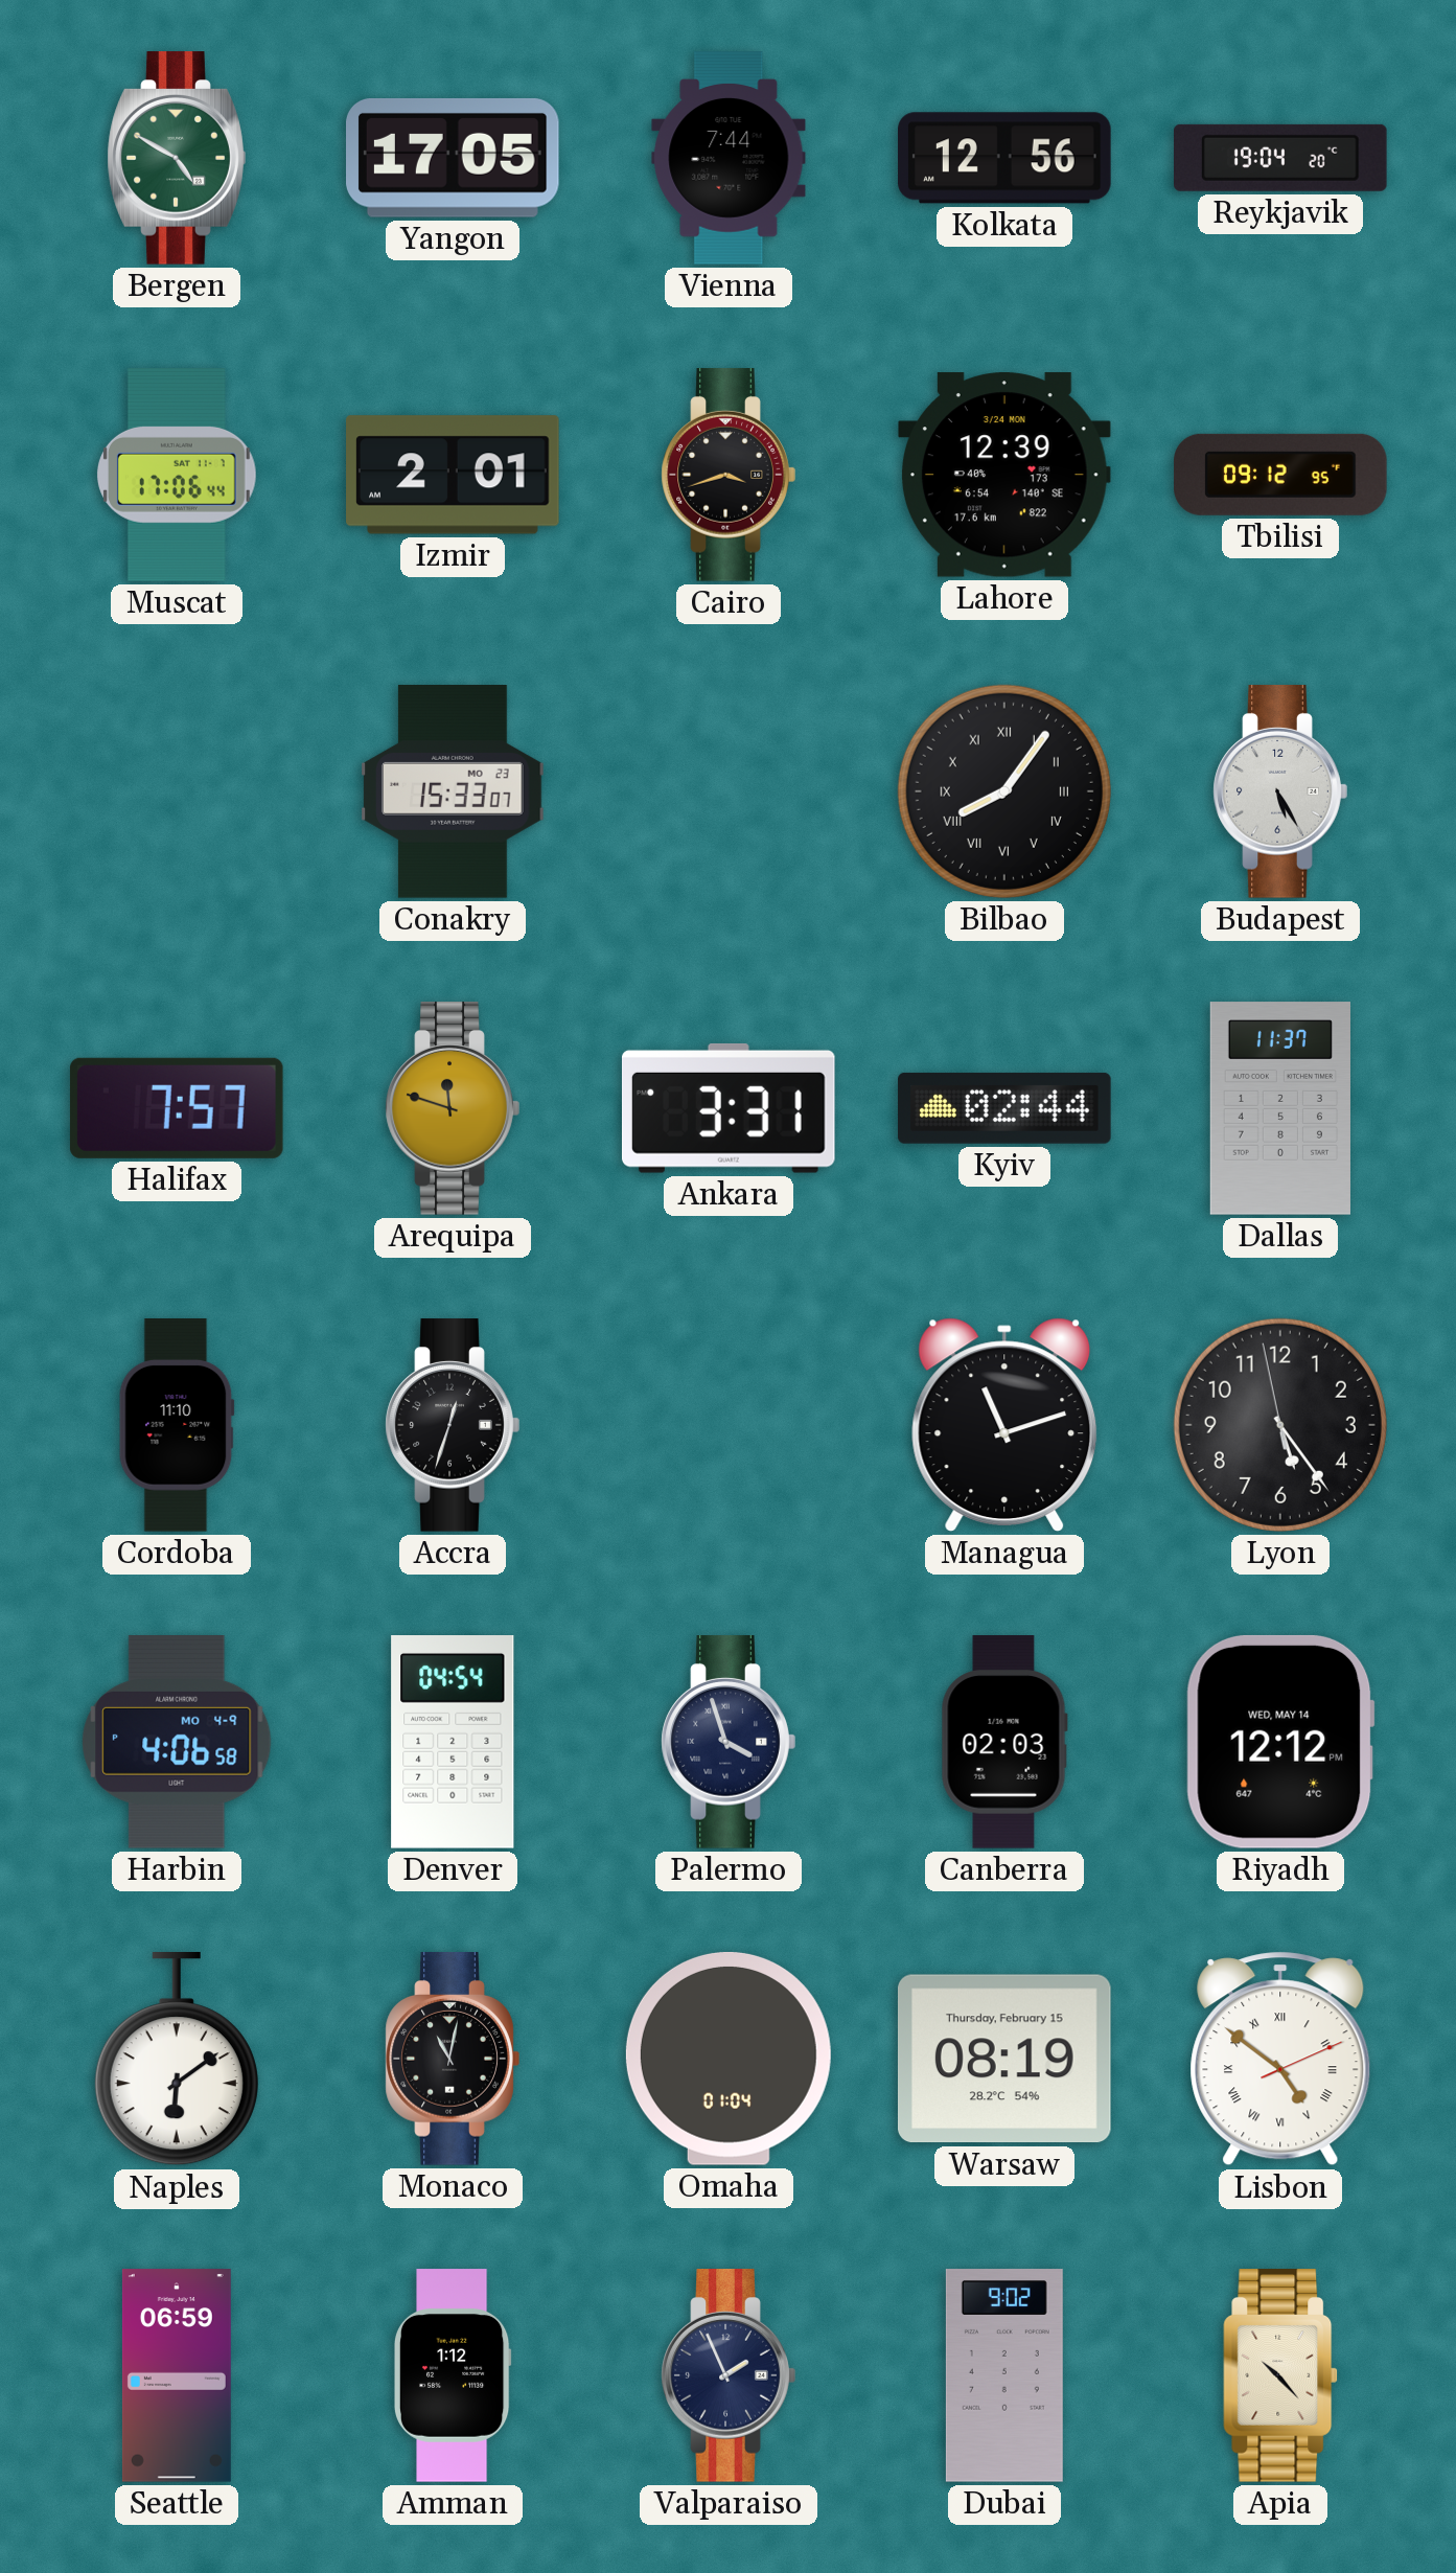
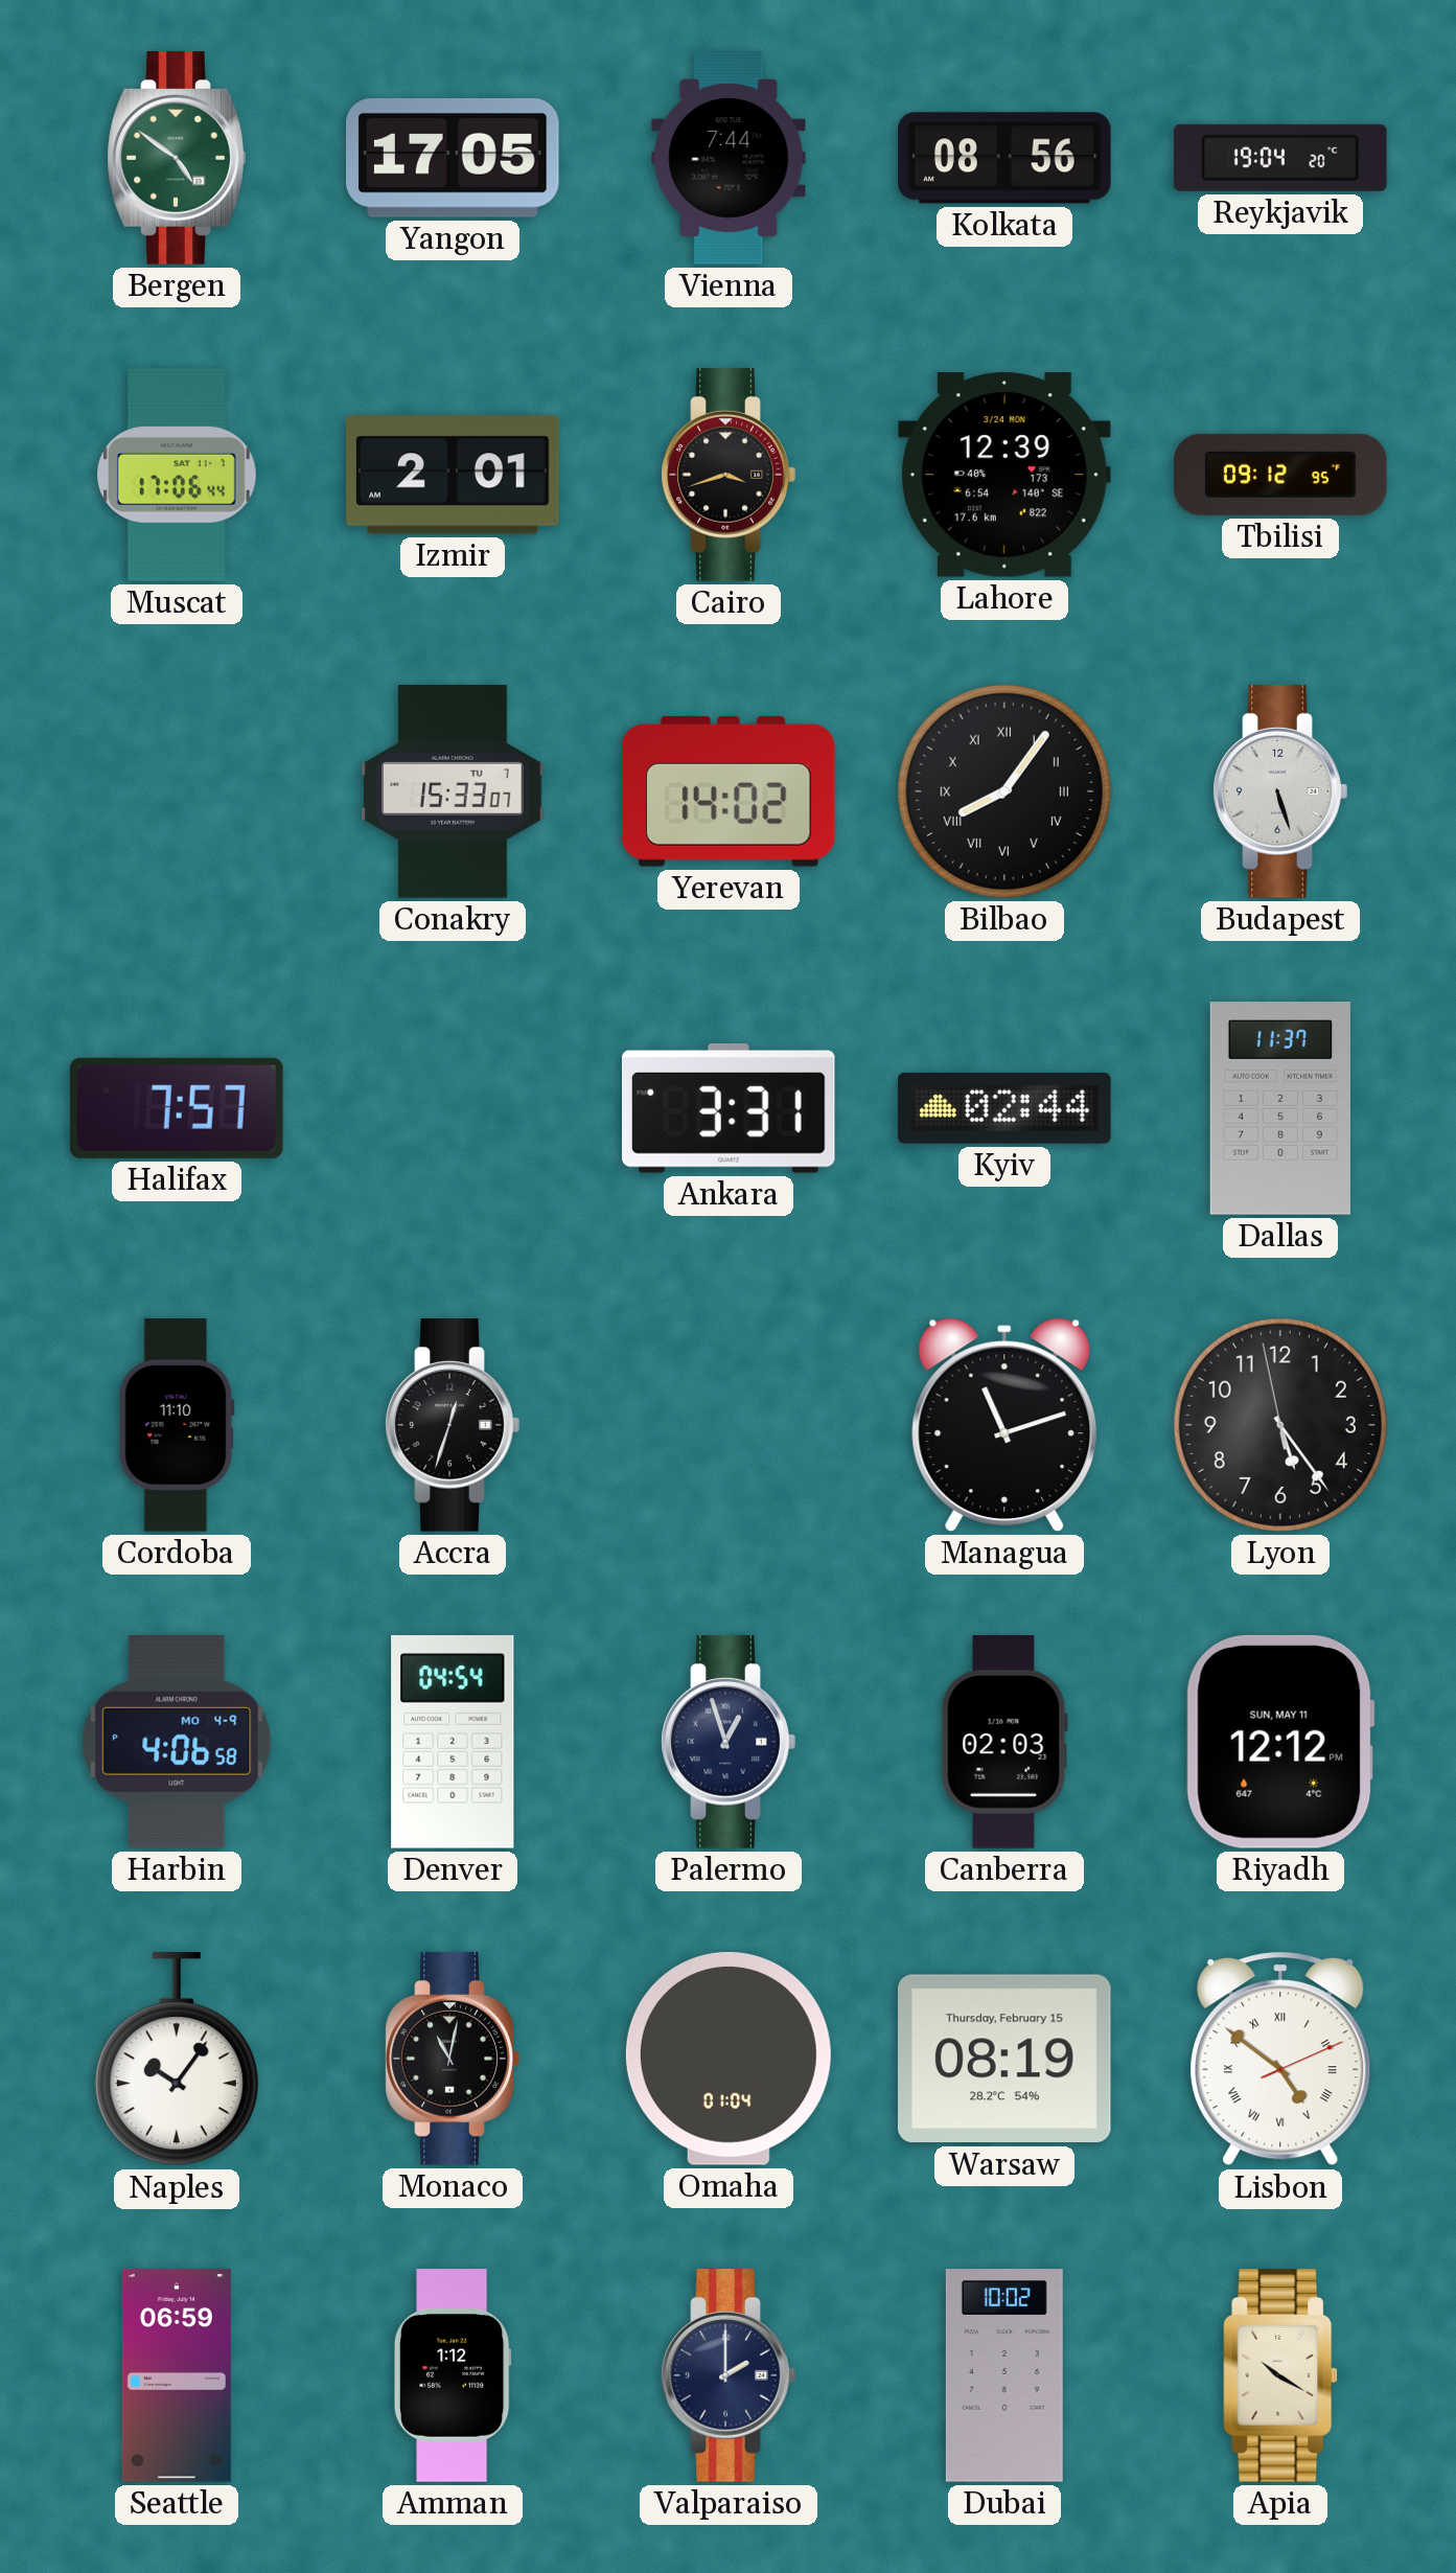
Bergen: 4:50 -> 4:51
Kolkata: 12:56 -> 08:56
Conakry date: MO 23 -> TU 7
Yerevan: none -> 14:02
Budapest: 5:25 -> 5:27
Arequipa: 11:48 -> none
Palermo: 3:57 -> 12:57
Riyadh date: WED, MAY 14 -> SUN, MAY 11
Naples: 6:09 -> 10:06
Valparaiso: 1:56 -> 2:00
Dubai: 9:02 -> 10:02
Apia: 10:23 -> 10:20
